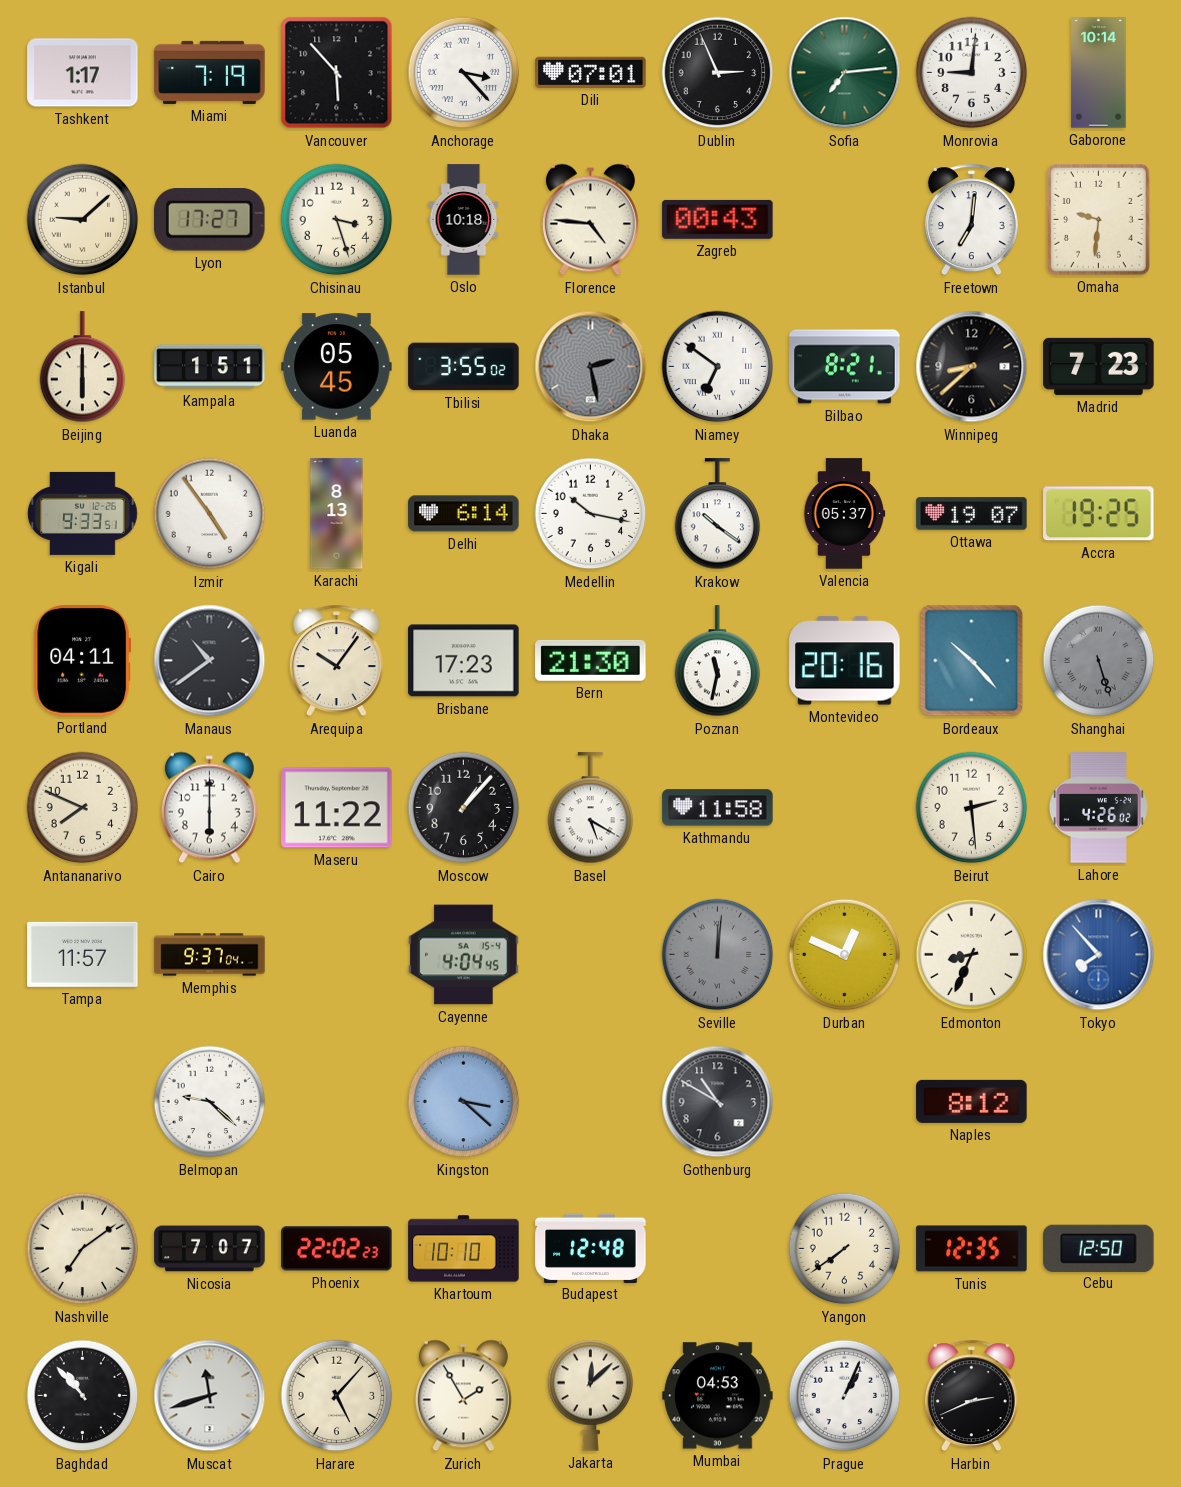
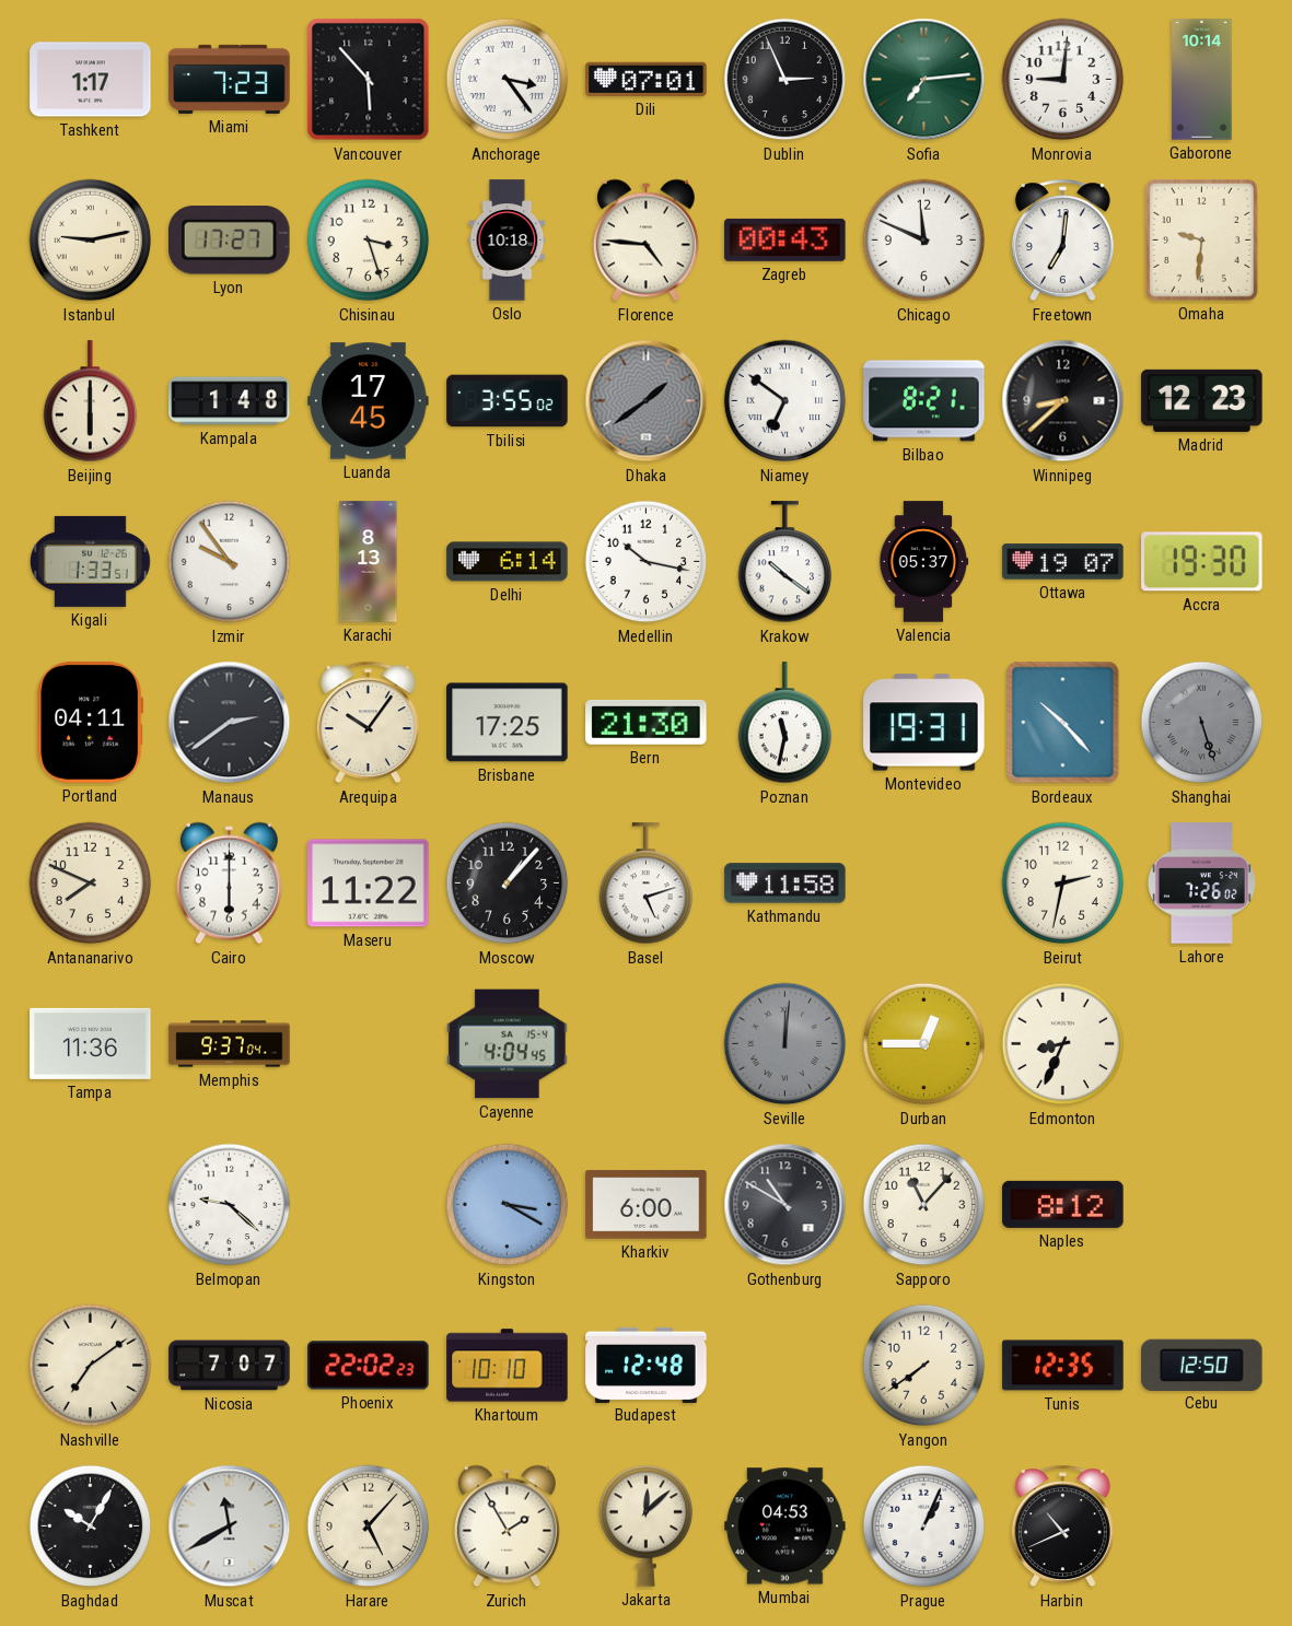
Miami: 7:19 -> 7:23
Anchorage: 3:23 -> 3:24
Istanbul: 9:08 -> 9:13
Chicago: none -> 11:49
Kampala: 1:51 -> 1:48
Luanda: 05:45 -> 17:45
Dhaka: 2:28 -> 1:39
Madrid: 7:23 -> 12:23
Kigali: 9:33 -> 1:33
Izmir: 4:54 -> 9:54
Accra: 19:25 -> 19:30
Manaus: 10:39 -> 2:39
Brisbane: 17:23 -> 17:25
Montevideo: 20:16 -> 19:31
Basel: 5:20 -> 5:12
Beirut: 2:29 -> 2:32
Lahore: 4:26 -> 7:26
Tampa: 11:57 -> 11:36
Durban: 12:49 -> 12:45
Tokyo: 7:53 -> none
Kingston: 3:22 -> 3:20
Kharkiv: none -> 6:00
Sapporo: none -> 11:07
Baghdad: 10:53 -> 10:05
Muscat: 11:42 -> 11:40
Harbin: 2:41 -> 10:41
